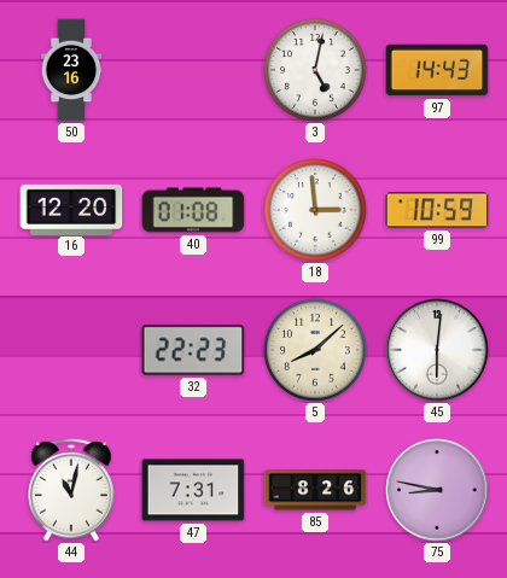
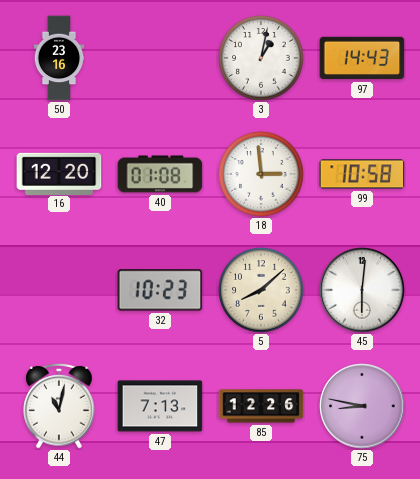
3: 5:02 -> 1:02
99: 10:59 -> 10:58
32: 22:23 -> 10:23
47: 7:31 -> 7:13
85: 8:26 -> 12:26
